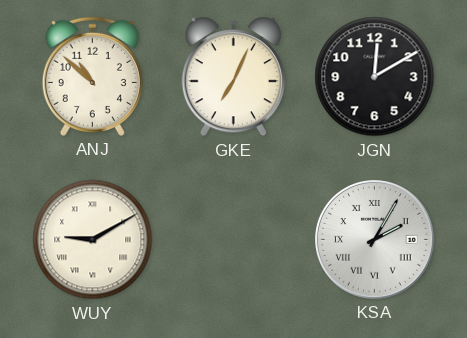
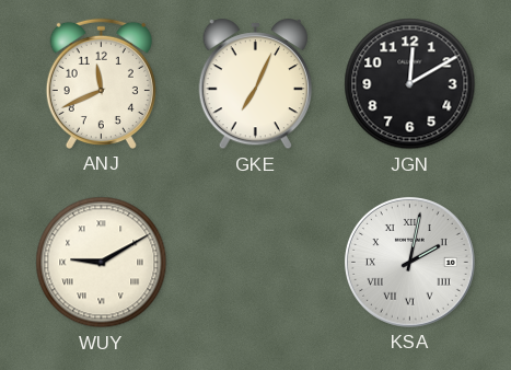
ANJ: 10:52 -> 11:41
KSA: 2:05 -> 2:02
